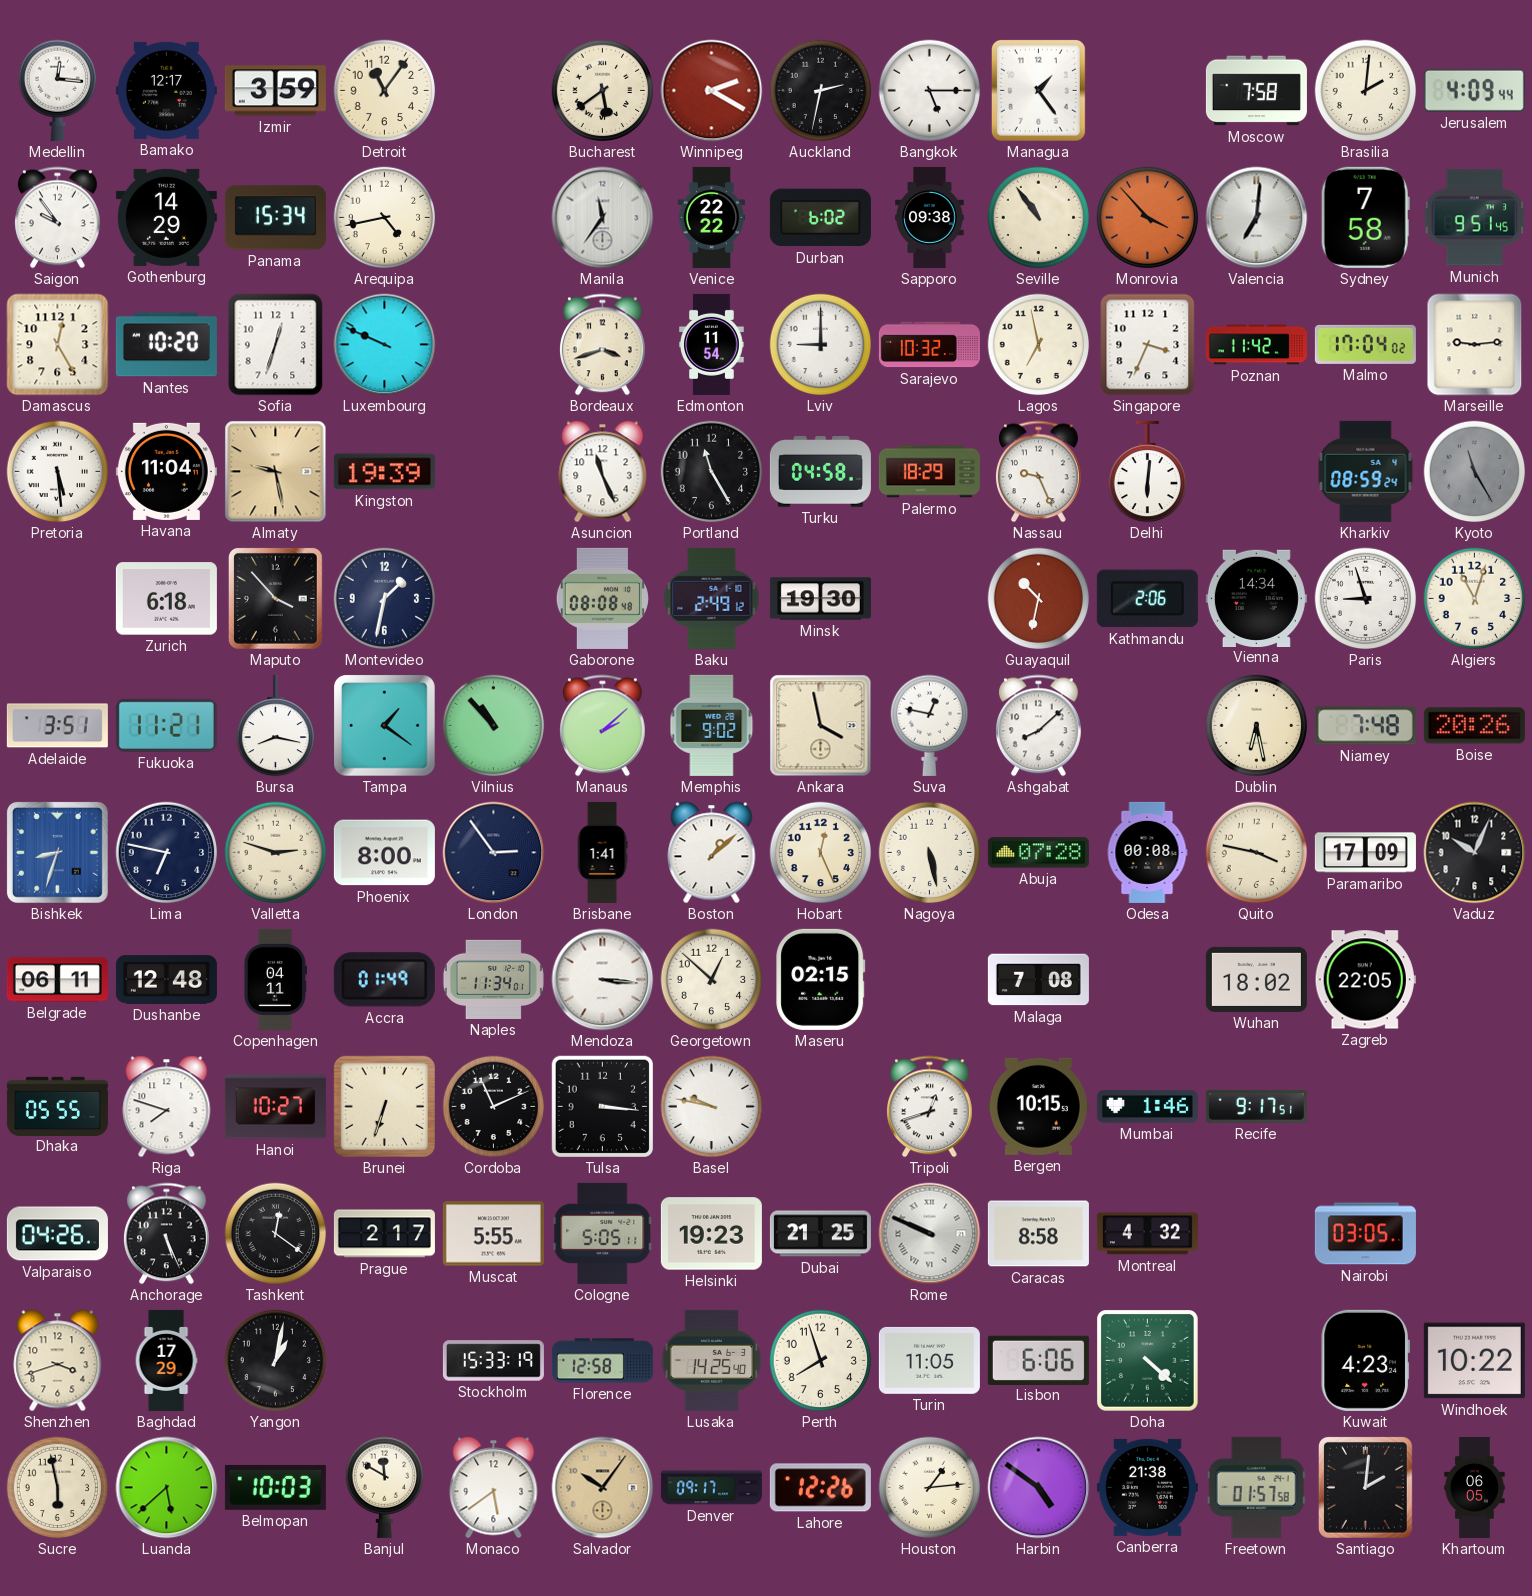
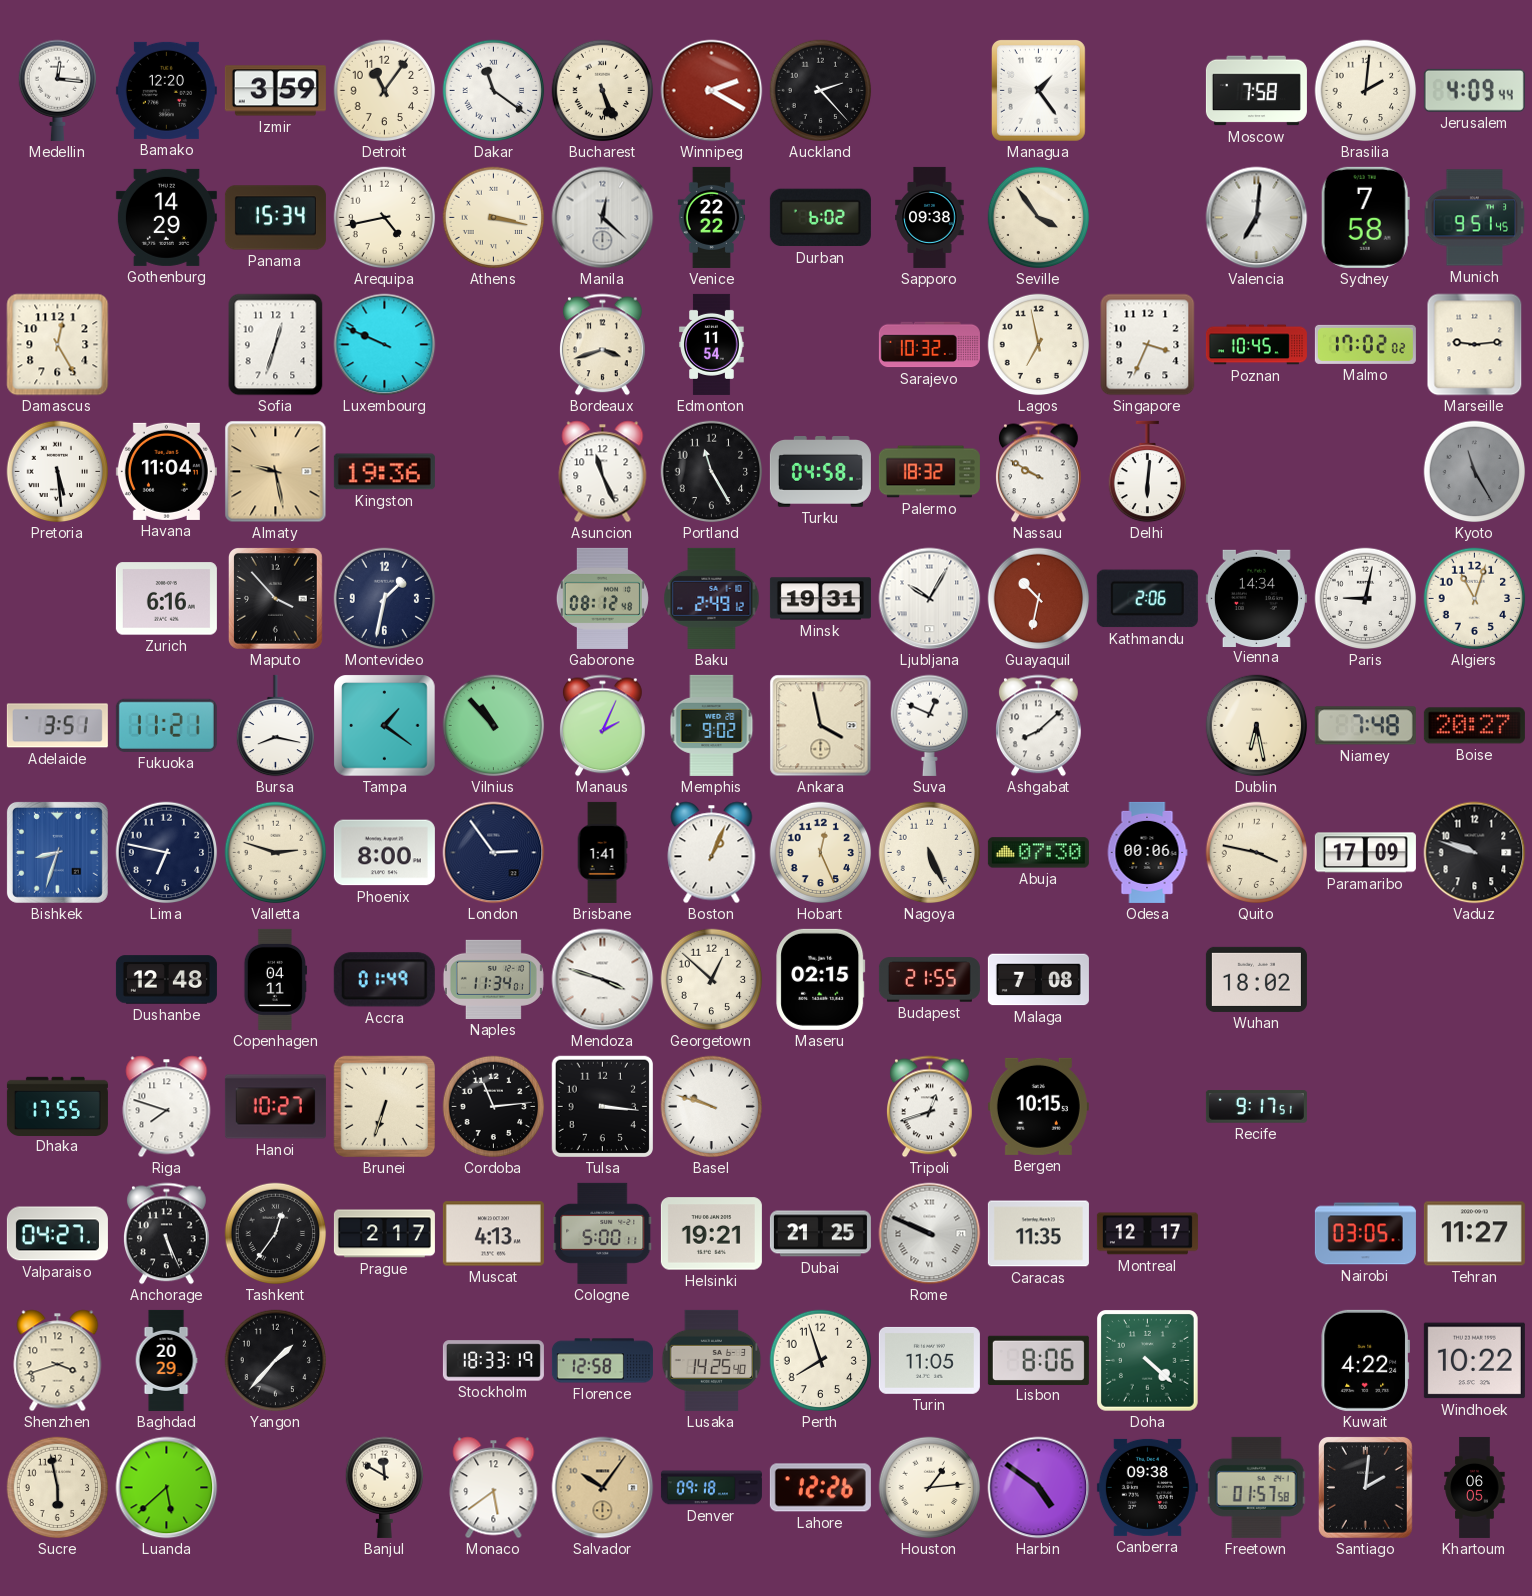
Bamako: 12:17 -> 12:20
Dakar: none -> 11:21
Bucharest: 5:39 -> 5:26
Auckland: 2:32 -> 2:23
Bangkok: 5:15 -> none
Saigon: 9:54 -> none
Athens: none -> 3:17
Manila: 11:36 -> 12:22
Seville: 10:54 -> 3:54
Monrovia: 3:53 -> none
Nantes: 10:20 -> none
Lviv: 9:00 -> none
Poznan: 11:42 -> 10:45
Malmo: 17:04 -> 17:02
Kingston: 19:39 -> 19:36
Palermo: 18:29 -> 18:32
Nassau: 9:26 -> 9:50
Kharkiv: 08:59 -> none
Zurich: 6:18 -> 6:16
Gaborone: 08:08 -> 08:12
Minsk: 19:30 -> 19:31
Ljubljana: none -> 10:05
Paris: 8:57 -> 9:02
Manaus: 2:08 -> 2:04
Suva: 12:47 -> 12:49
Boise: 20:26 -> 20:27
Boston: 1:08 -> 1:04
Nagoya: 5:28 -> 5:26
Abuja: 07:28 -> 07:30
Odesa: 00:08 -> 00:06
Vaduz: 10:04 -> 9:48
Belgrade: 06:11 -> none
Mendoza: 3:16 -> 3:48
Budapest: none -> 21:55
Zagreb: 22:05 -> none
Dhaka: 05:55 -> 17:55
Cordoba: 11:11 -> 11:14
Basel: 9:47 -> 9:48
Mumbai: 1:46 -> none
Valparaiso: 04:26 -> 04:27
Tashkent: 12:21 -> 12:36
Muscat: 5:55 -> 4:13
Cologne: 5:05 -> 5:00
Helsinki: 19:23 -> 19:21
Caracas: 8:58 -> 11:35
Montreal: 4:32 -> 12:17
Tehran: none -> 11:27
Baghdad: 17:29 -> 20:29
Yangon: 1:02 -> 1:37
Stockholm: 15:33 -> 18:33
Lisbon: 6:06 -> 8:06
Kuwait: 4:23 -> 4:22
Belmopan: 10:03 -> none
Denver: 09:17 -> 09:18
Canberra: 21:38 -> 09:38
